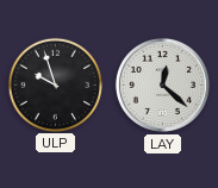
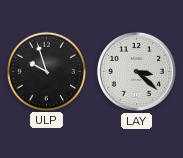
LAY: 12:22 -> 3:22
